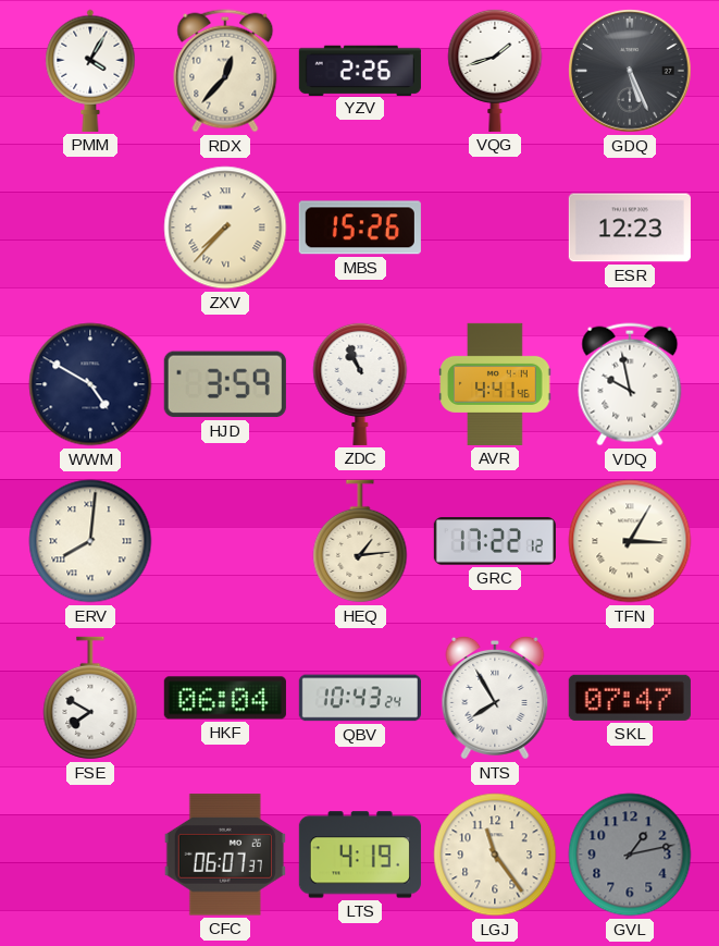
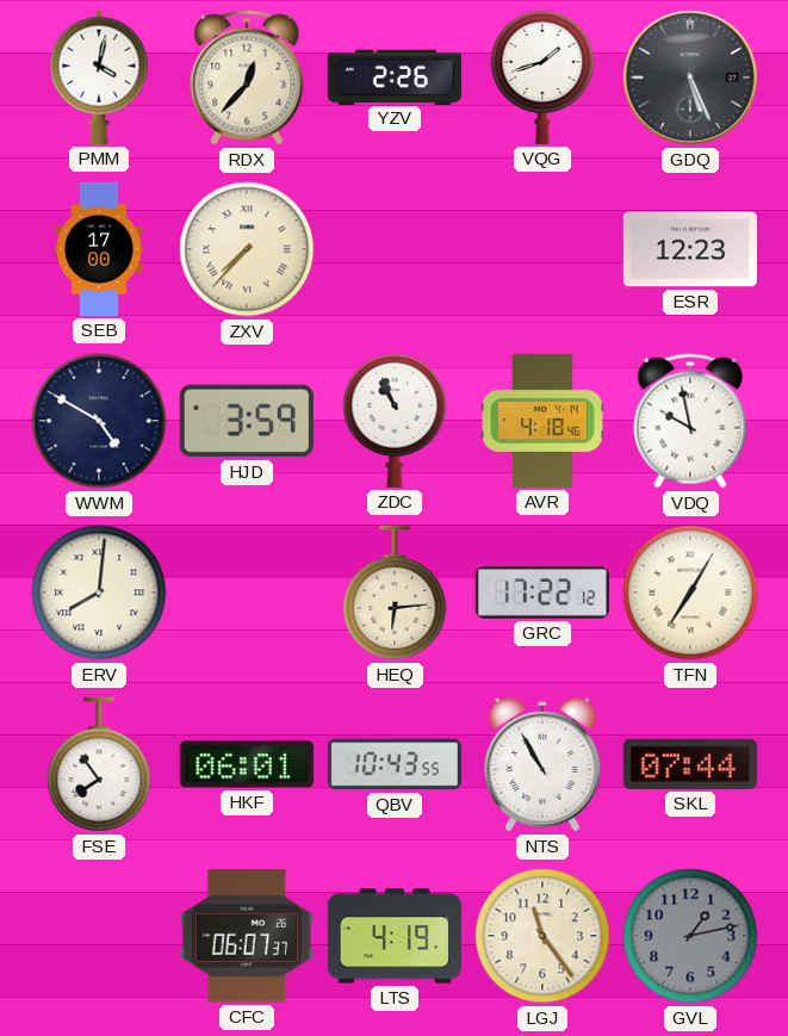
PMM: 4:05 -> 4:02
SEB: none -> 17:00
MBS: 15:26 -> none
AVR: 4:41 -> 4:18
HEQ: 1:14 -> 6:14
TFN: 3:05 -> 7:05
FSE: 7:50 -> 7:54
HKF: 06:04 -> 06:01
QBV: 10:43:24 -> 10:43:55
NTS: 7:55 -> 10:55
SKL: 07:47 -> 07:44
